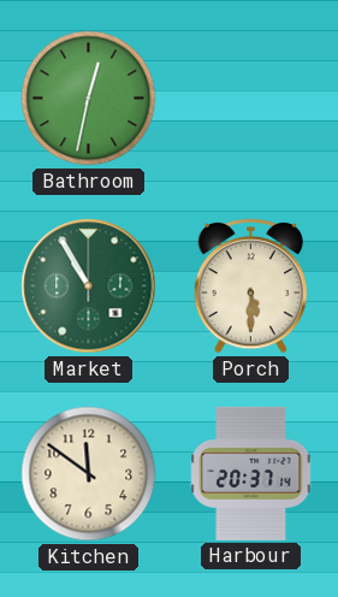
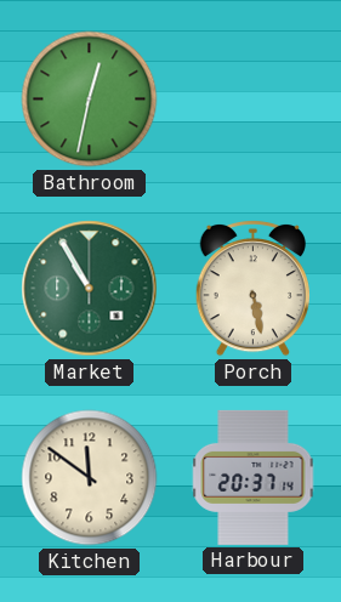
Porch: 5:30 -> 5:28
